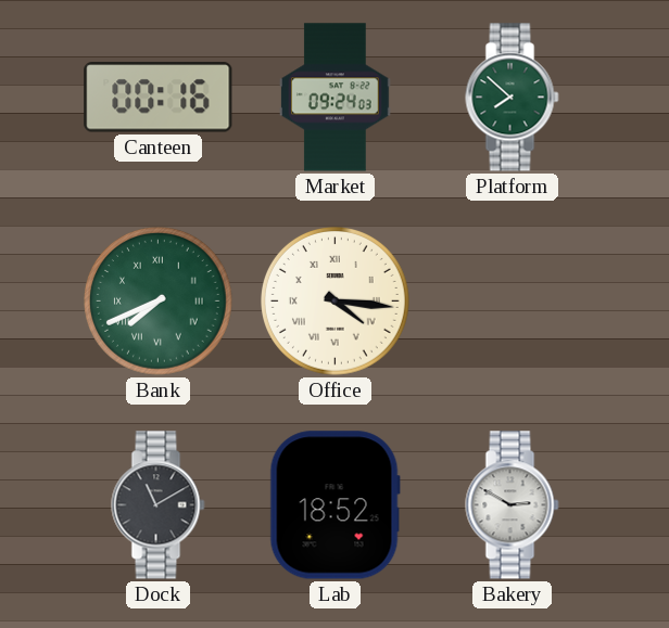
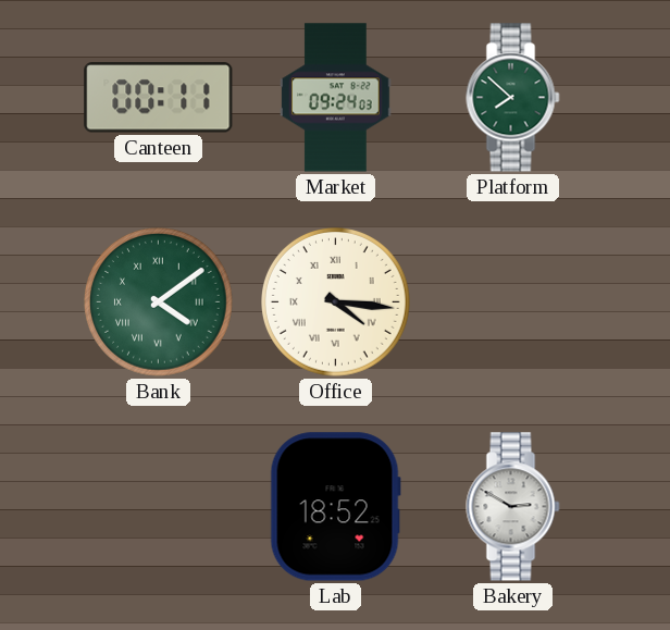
Canteen: 00:16 -> 00:11
Bank: 7:41 -> 4:09
Dock: 11:10 -> none
